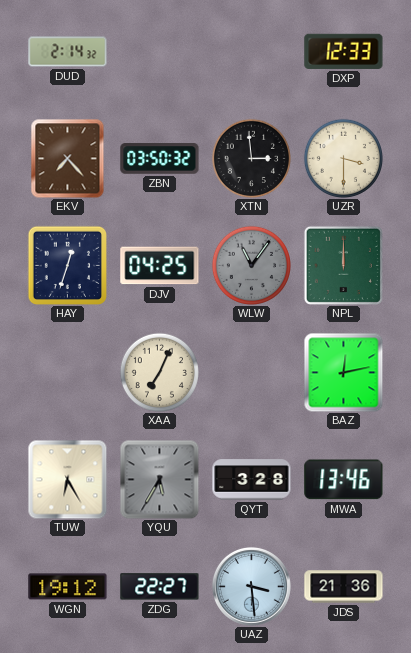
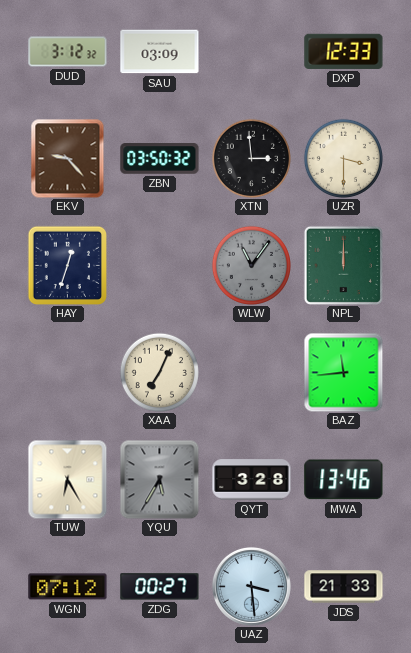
DUD: 2:14 -> 3:12
SAU: none -> 03:09
EKV: 7:23 -> 9:23
DJV: 04:25 -> none
BAZ: 12:13 -> 11:44
WGN: 19:12 -> 07:12
ZDG: 22:27 -> 00:27
JDS: 21:36 -> 21:33
